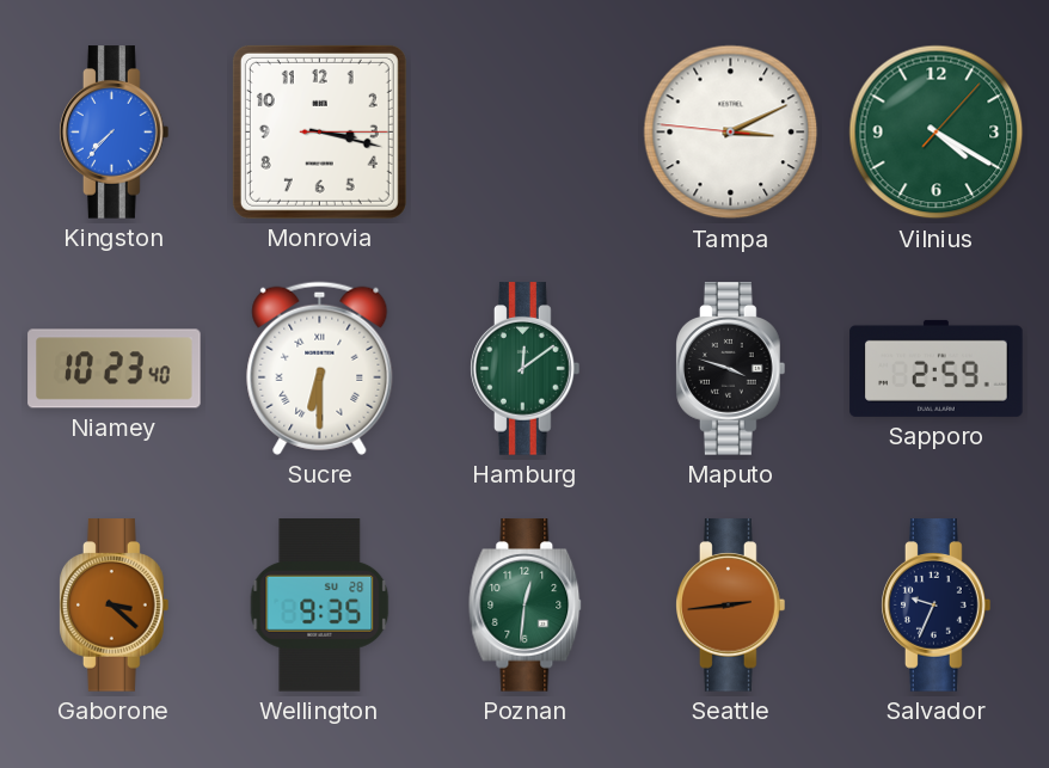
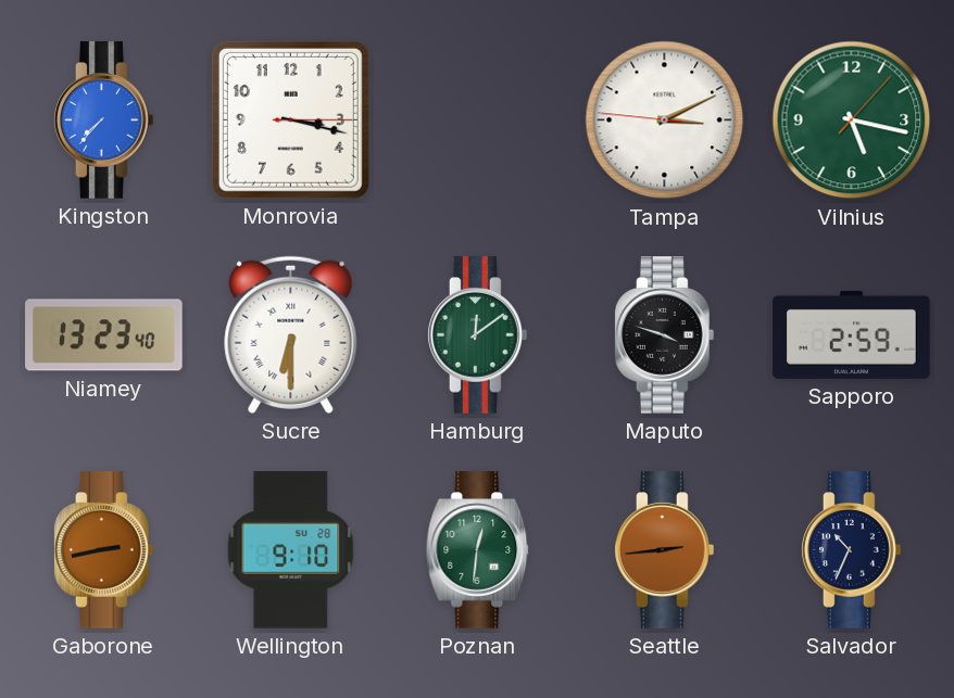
Vilnius: 4:20 -> 5:17
Niamey: 10:23 -> 13:23
Gaborone: 3:22 -> 2:43
Wellington: 9:35 -> 9:10
Salvador: 9:34 -> 10:34
